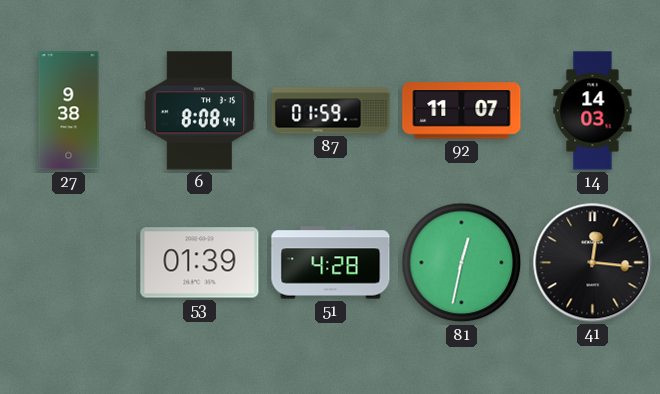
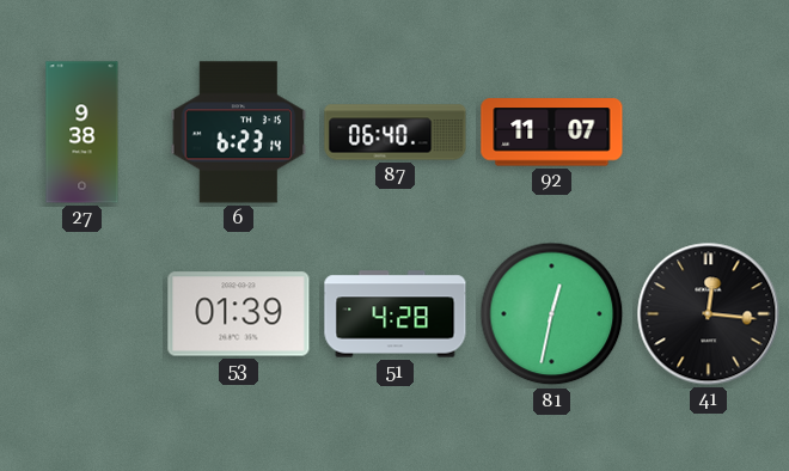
6: 8:08 -> 6:23
87: 01:59 -> 06:40
14: 14:03 -> none
